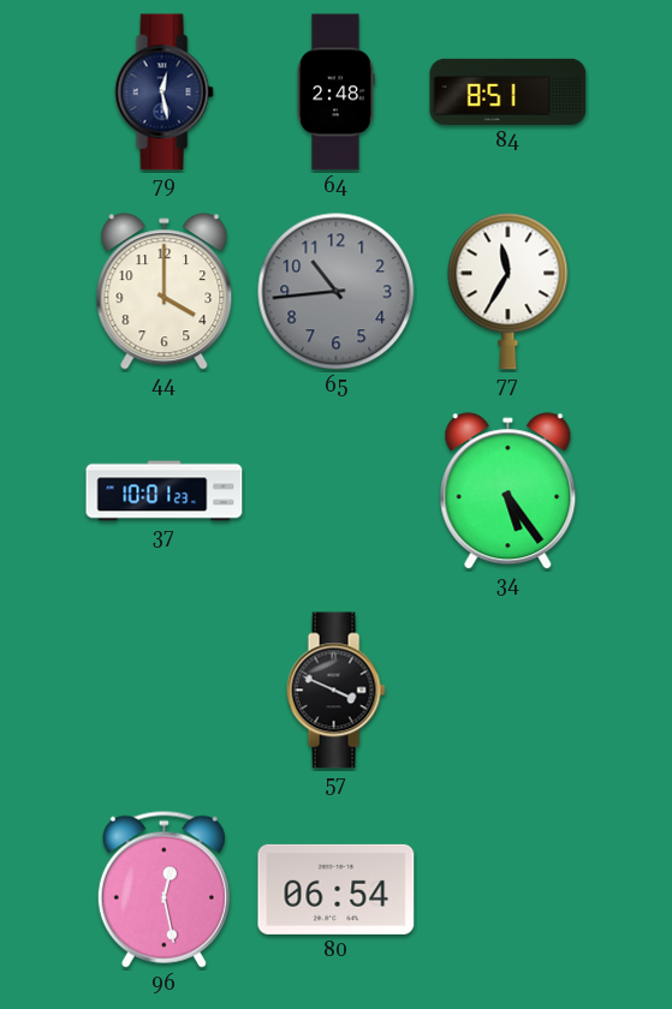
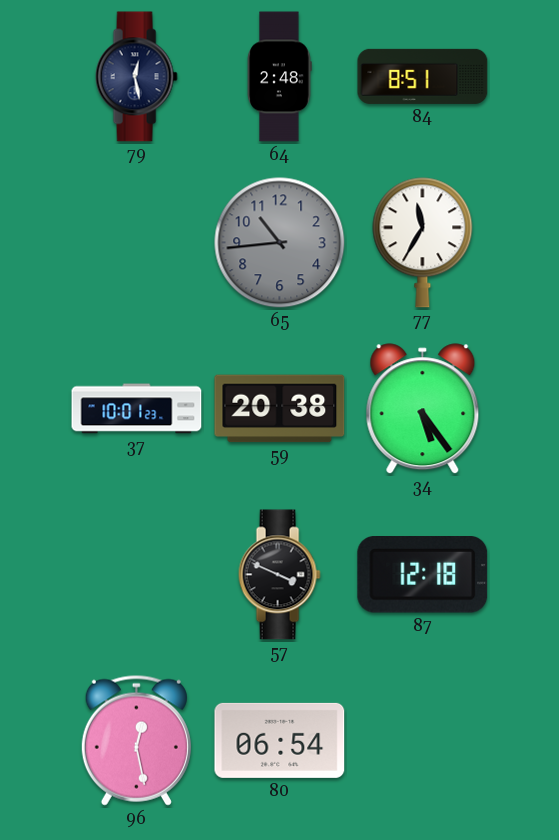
44: 4:00 -> none
59: none -> 20:38
87: none -> 12:18
